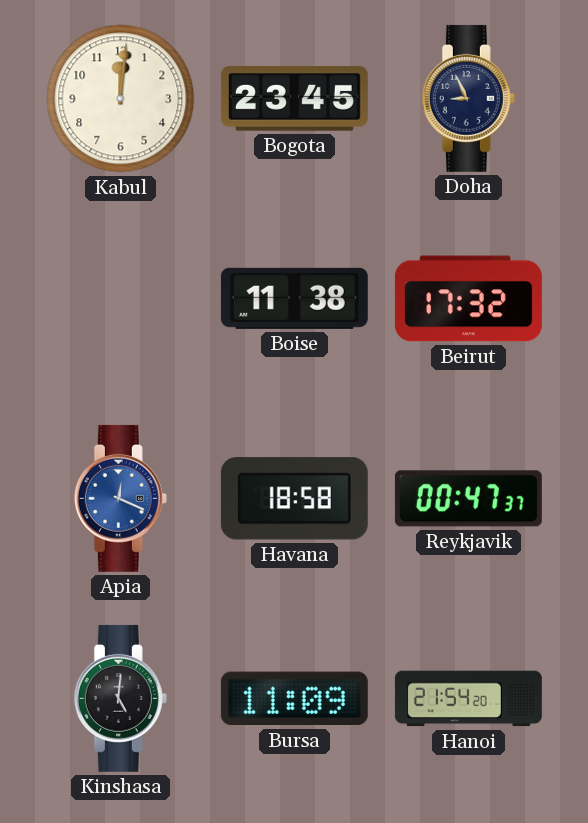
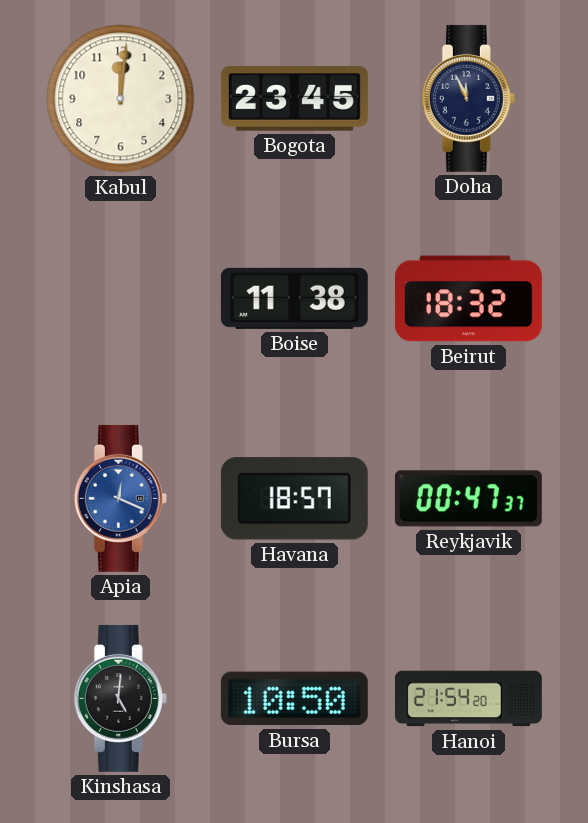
Doha: 8:56 -> 11:56
Beirut: 17:32 -> 18:32
Havana: 18:58 -> 18:57
Bursa: 11:09 -> 10:50
